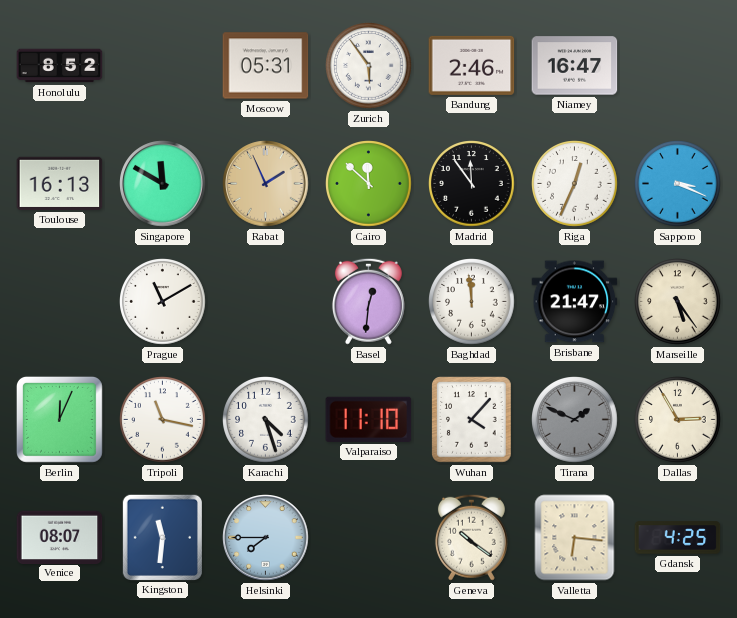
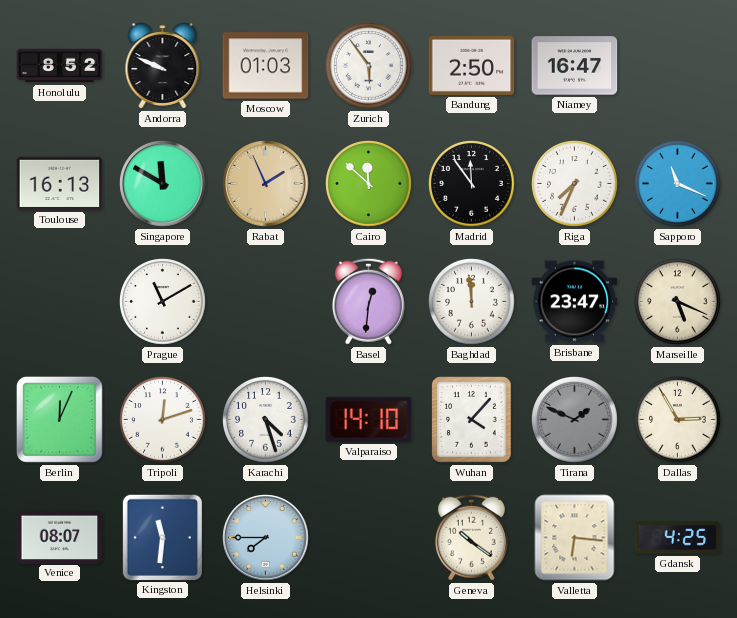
Andorra: none -> 9:49
Moscow: 05:31 -> 01:03
Bandung: 2:46 -> 2:50
Riga: 12:34 -> 7:34
Sapporo: 3:19 -> 11:19
Brisbane: 21:47 -> 23:47
Marseille: 5:24 -> 5:19
Tripoli: 11:17 -> 12:12
Valparaiso: 11:10 -> 14:10
